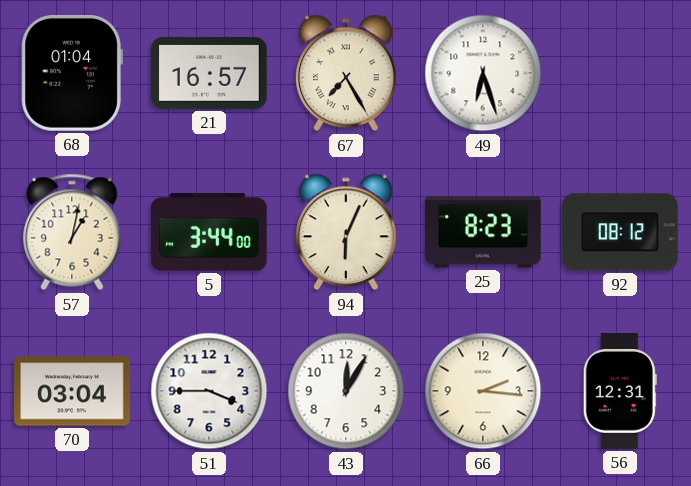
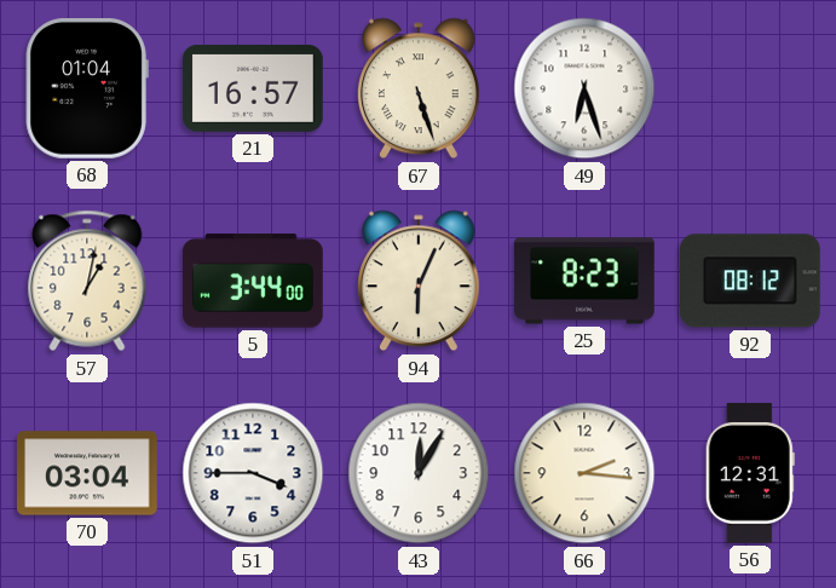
67: 7:25 -> 5:27
